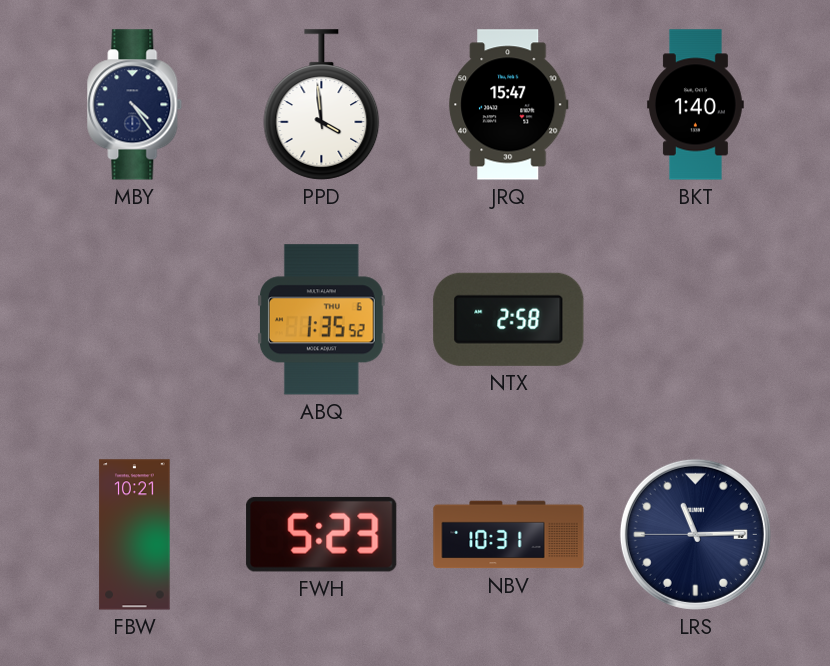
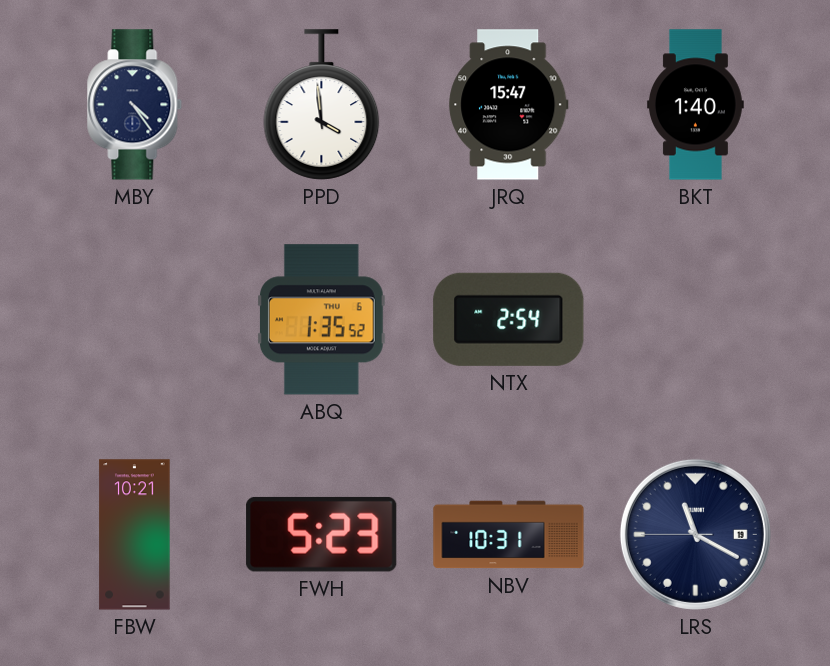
NTX: 2:58 -> 2:54
LRS: 11:14 -> 11:19
